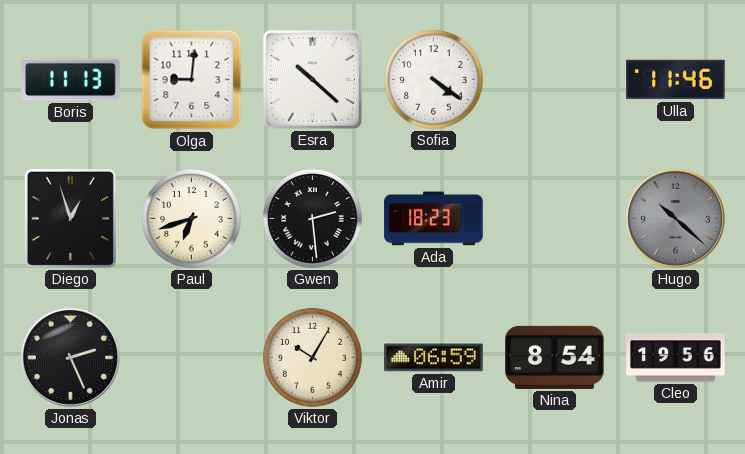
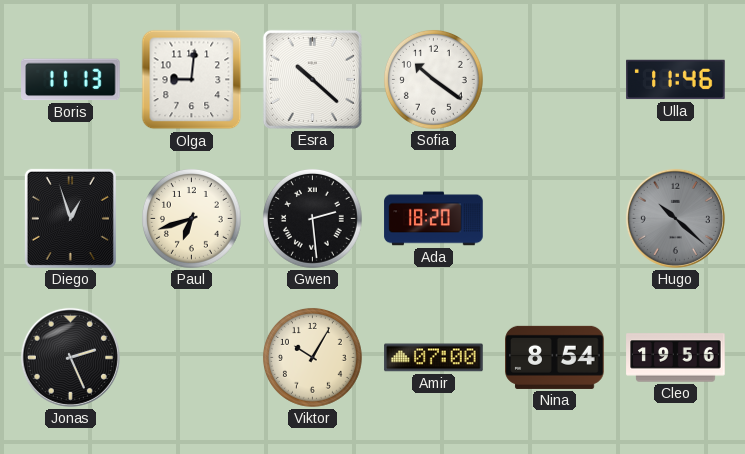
Sofia: 4:21 -> 10:21
Ada: 18:23 -> 18:20
Amir: 06:59 -> 07:00
